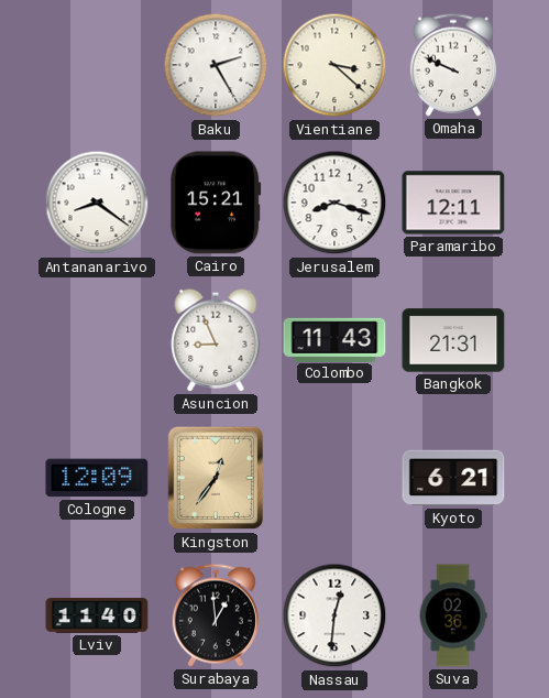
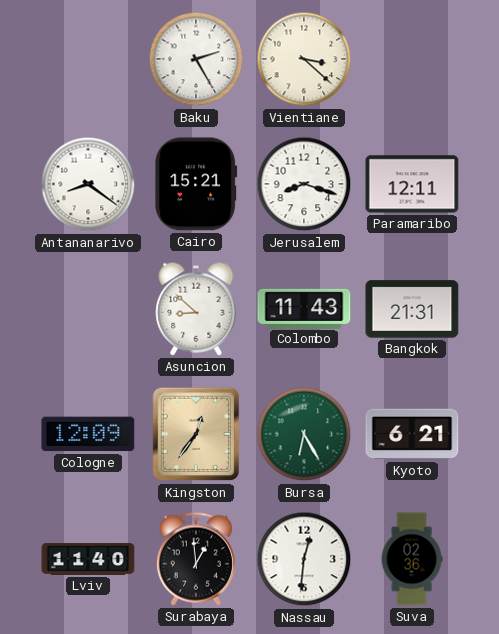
Omaha: 9:49 -> none
Asuncion: 8:56 -> 8:52
Bursa: none -> 6:25
